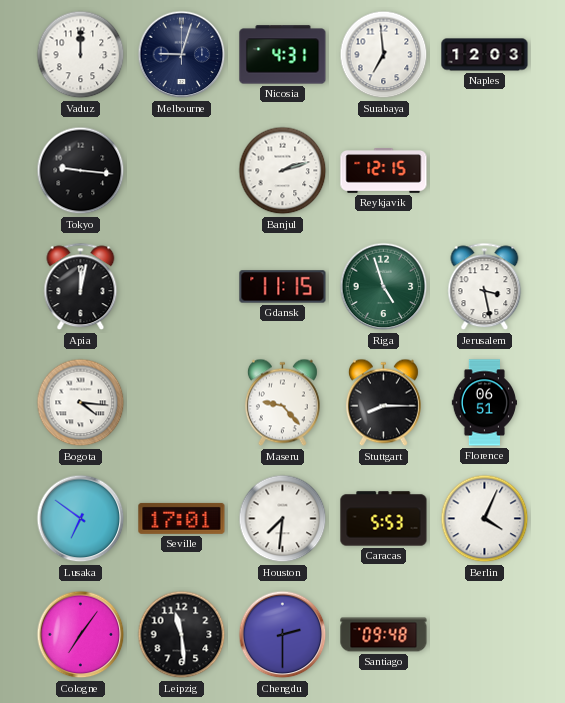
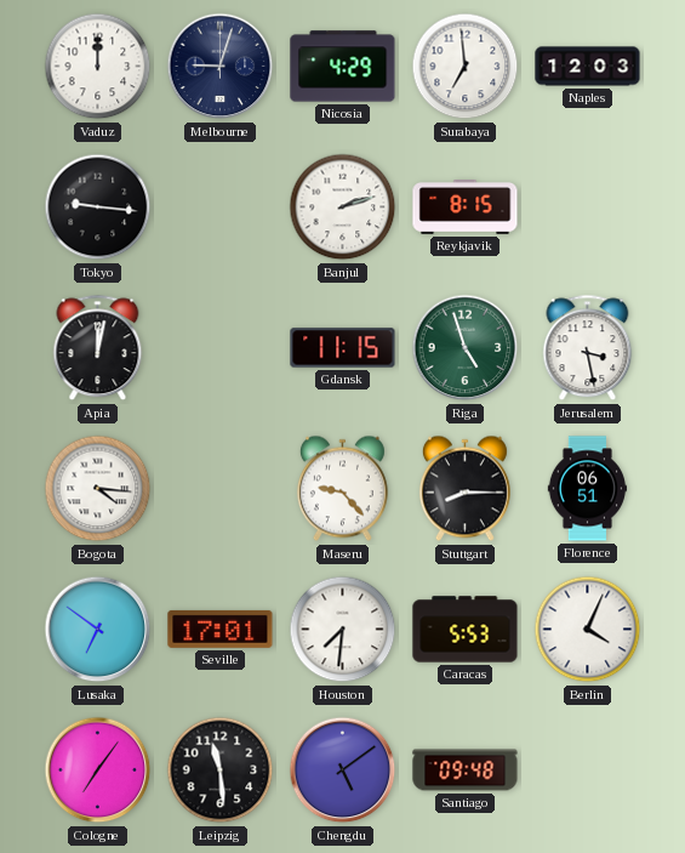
Nicosia: 4:31 -> 4:29
Reykjavik: 12:15 -> 8:15
Chengdu: 2:30 -> 5:09
